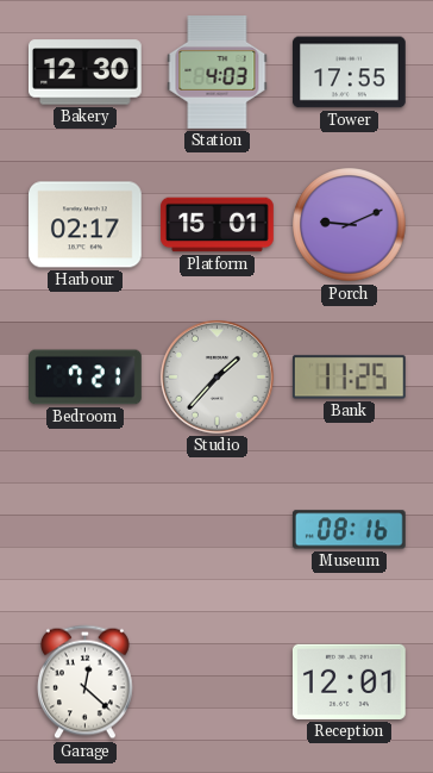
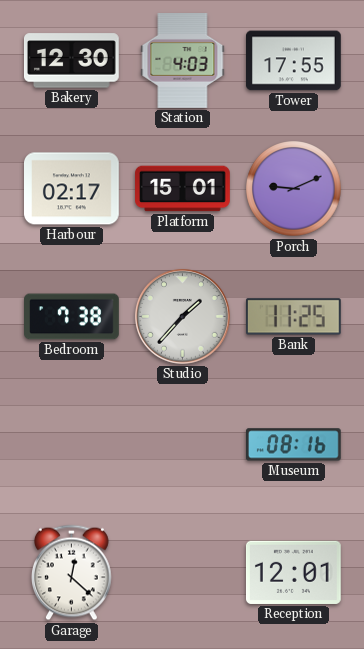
Bedroom: 7:21 -> 7:38
